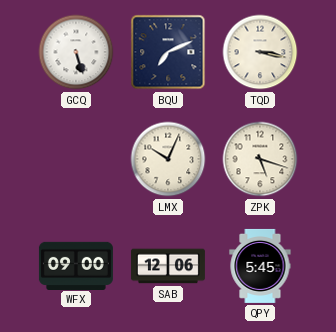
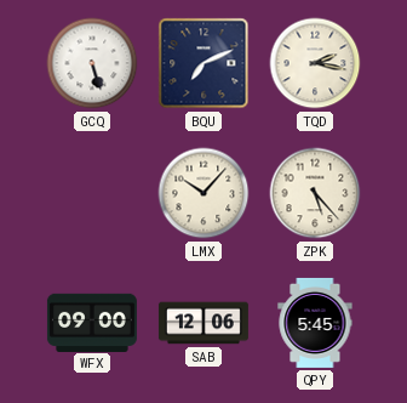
TQD: 3:17 -> 2:17
LMX: 10:04 -> 10:07
ZPK: 5:18 -> 5:23
